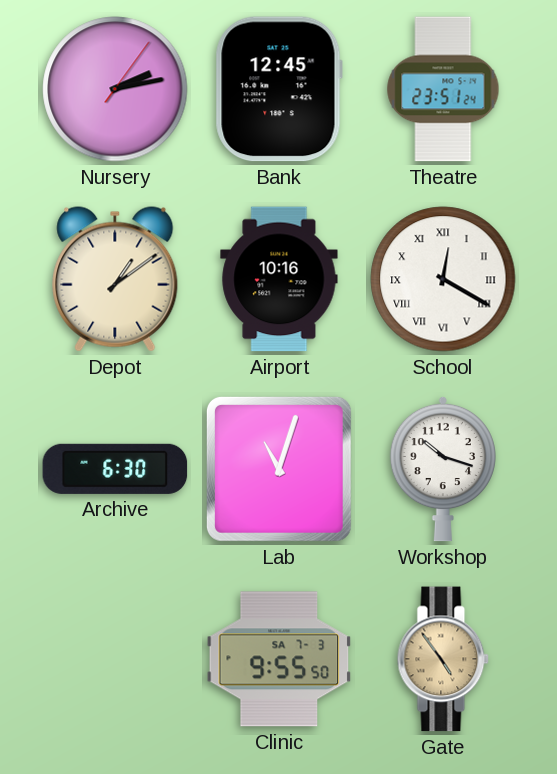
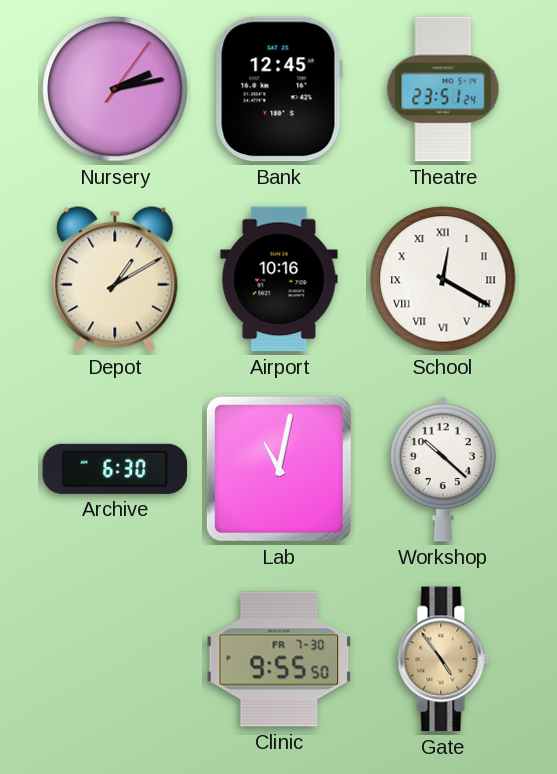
Depot: 1:09 -> 1:10
Lab: 11:03 -> 11:02
Workshop: 10:18 -> 10:22
Clinic date: SA 7-3 -> FR 7-30
